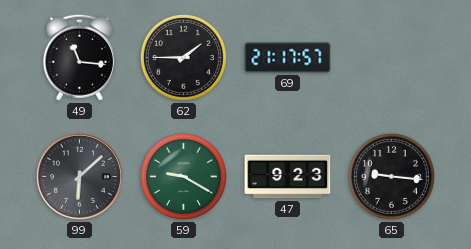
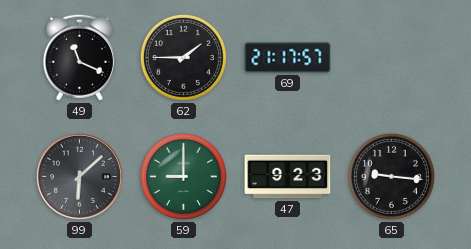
49: 11:16 -> 11:19
59: 9:20 -> 9:00
